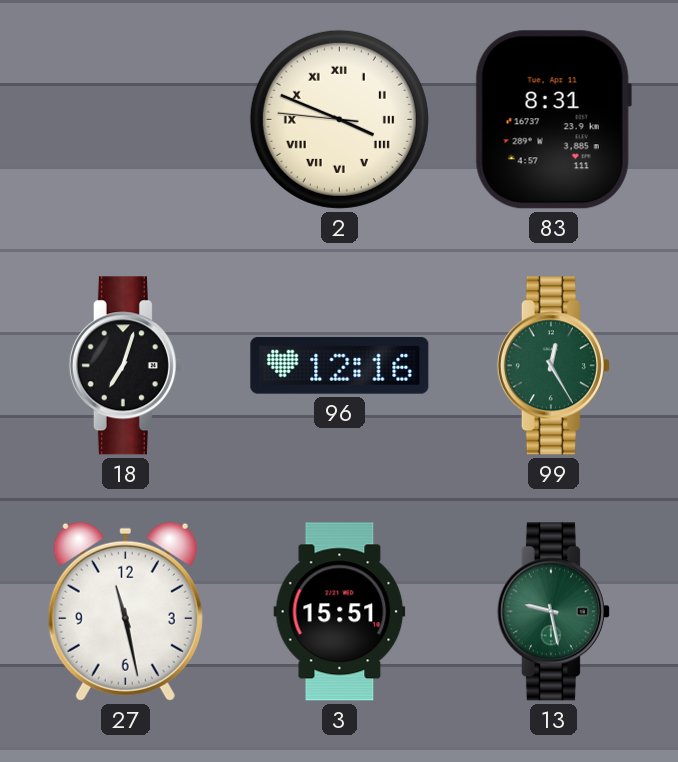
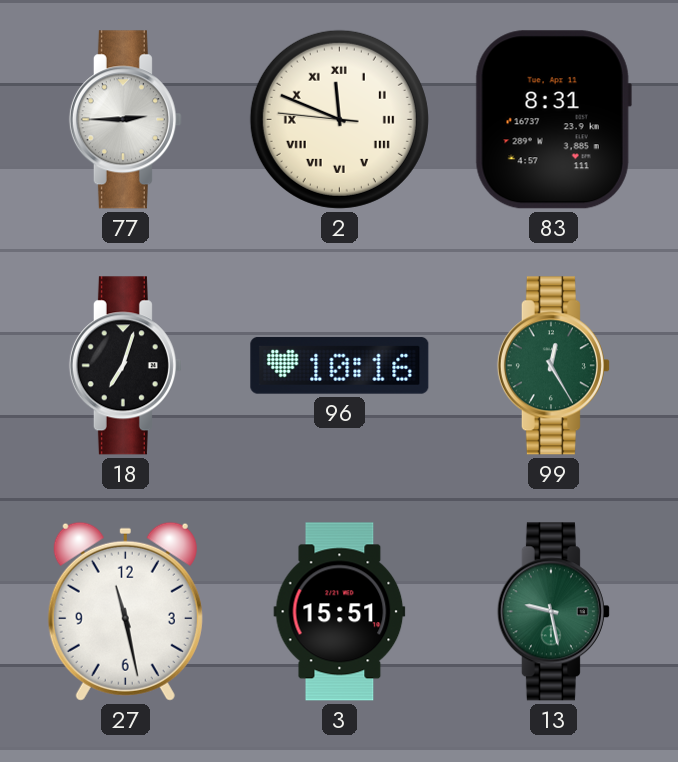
77: none -> 2:45
2: 3:48 -> 11:48
96: 12:16 -> 10:16
